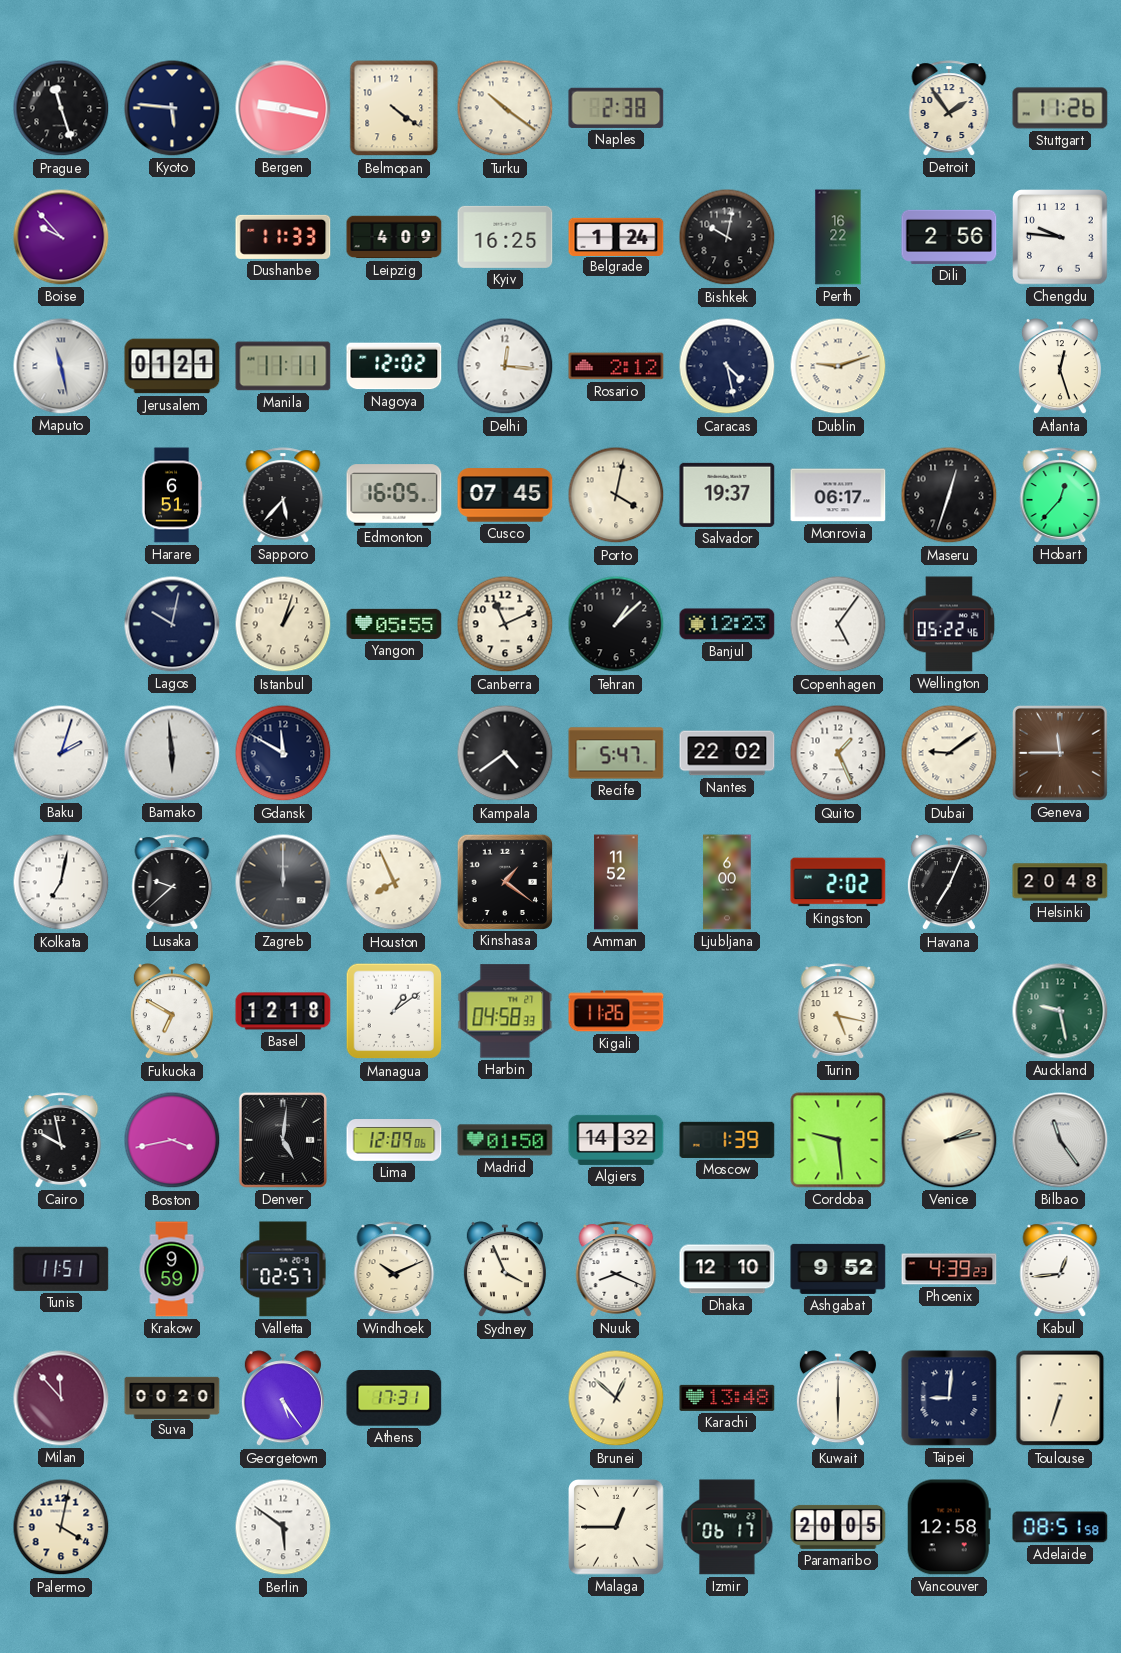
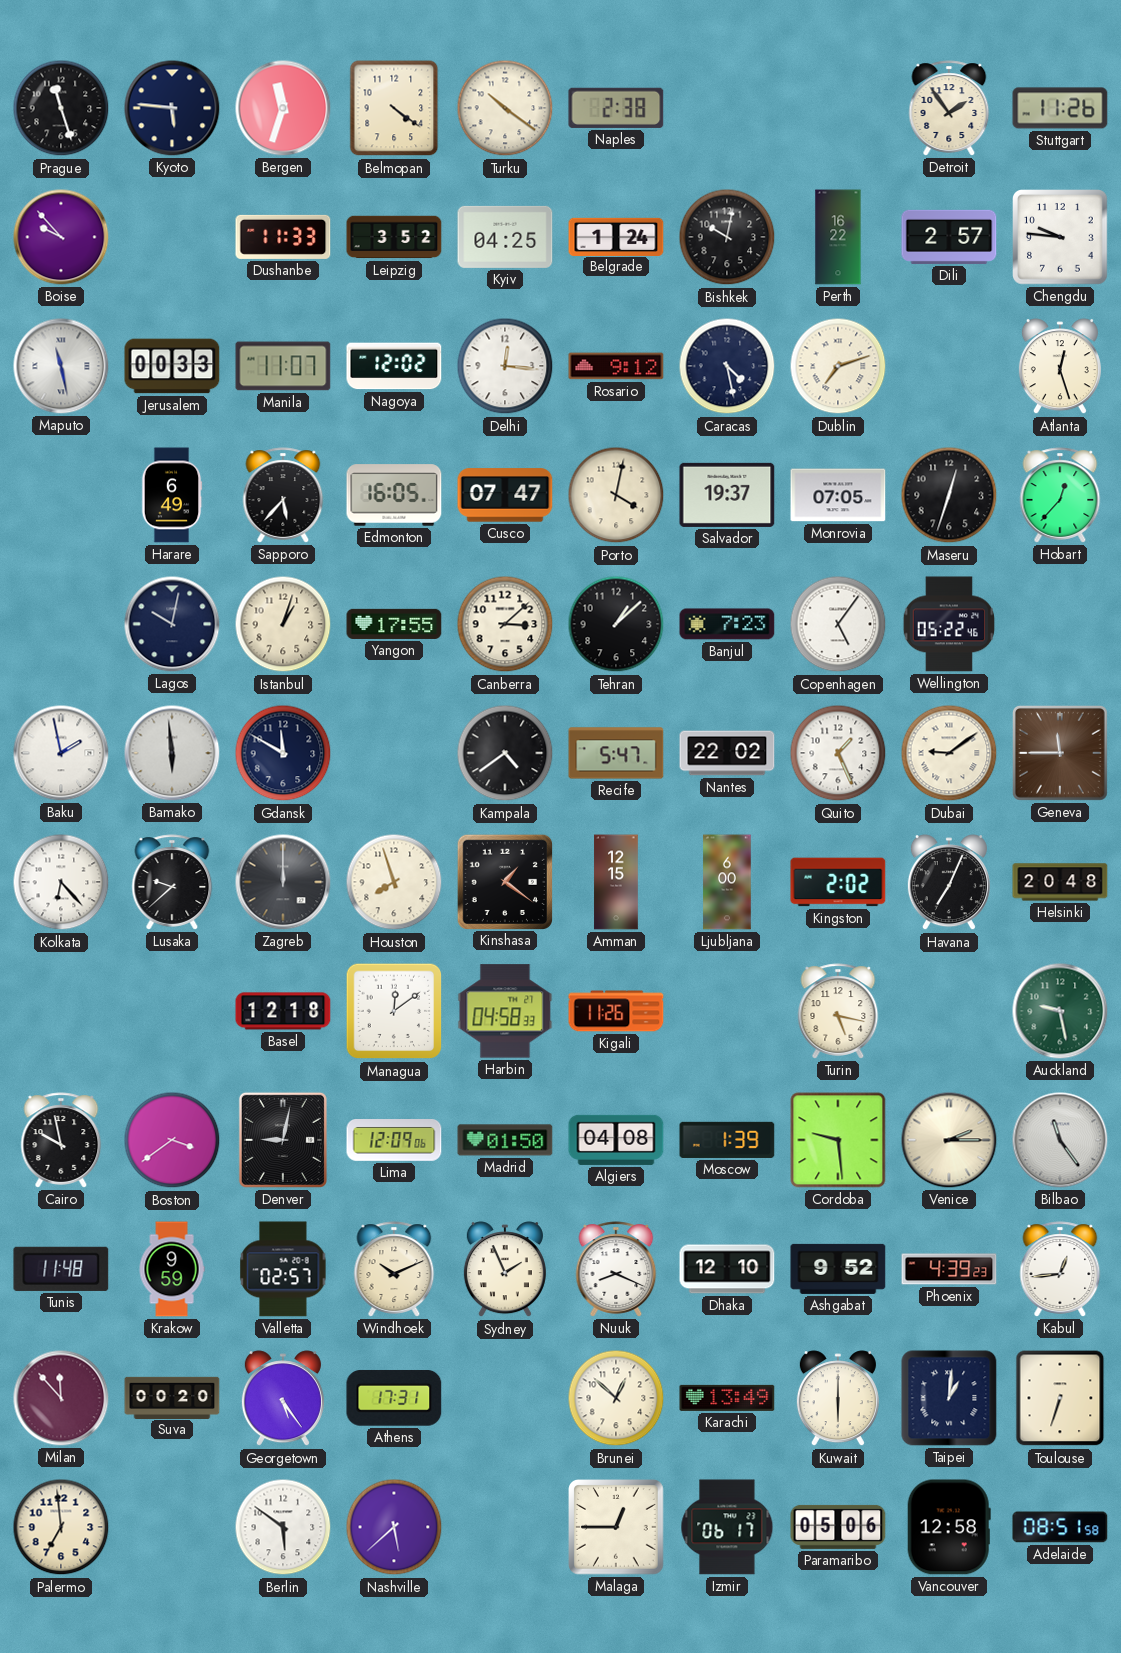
Bergen: 9:17 -> 11:33
Leipzig: 4:09 -> 3:52
Kyiv: 16:25 -> 04:25
Dili: 2:56 -> 2:57
Jerusalem: 01:21 -> 00:33
Manila: 11:11 -> 11:07
Rosario: 2:12 -> 9:12
Dublin: 9:12 -> 7:12
Harare: 6:51 -> 6:49
Cusco: 07:45 -> 07:47
Monrovia: 06:17 -> 07:05
Yangon: 05:55 -> 17:55
Canberra: 11:11 -> 3:08
Banjul: 12:23 -> 7:23
Baku: 2:03 -> 1:58
Kolkata: 7:02 -> 6:23
Houston: 7:56 -> 7:57
Amman: 11:52 -> 12:15
Fukuoka: 6:50 -> none
Managua: 1:09 -> 12:09
Boston: 3:43 -> 3:39
Denver: 5:01 -> 9:02
Algiers: 14:32 -> 04:08
Venice: 2:13 -> 2:15
Tunis: 11:51 -> 11:48
Sydney: 3:56 -> 1:56
Karachi: 13:48 -> 13:49
Taipei: 9:01 -> 1:01
Palermo: 4:02 -> 6:59
Nashville: none -> 5:38
Paramaribo: 20:05 -> 05:06
